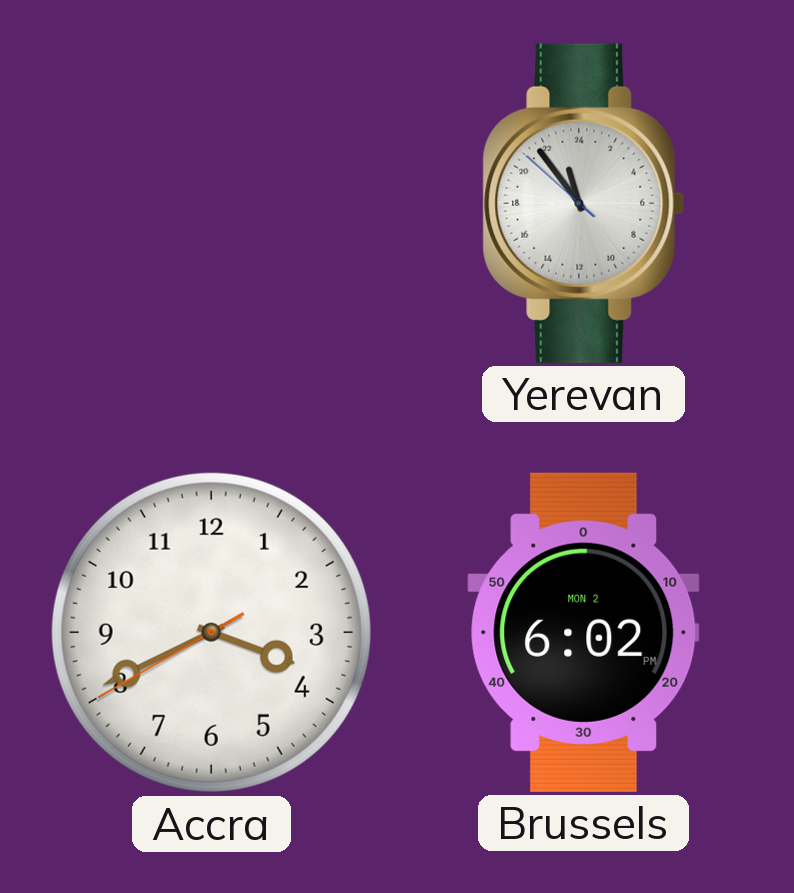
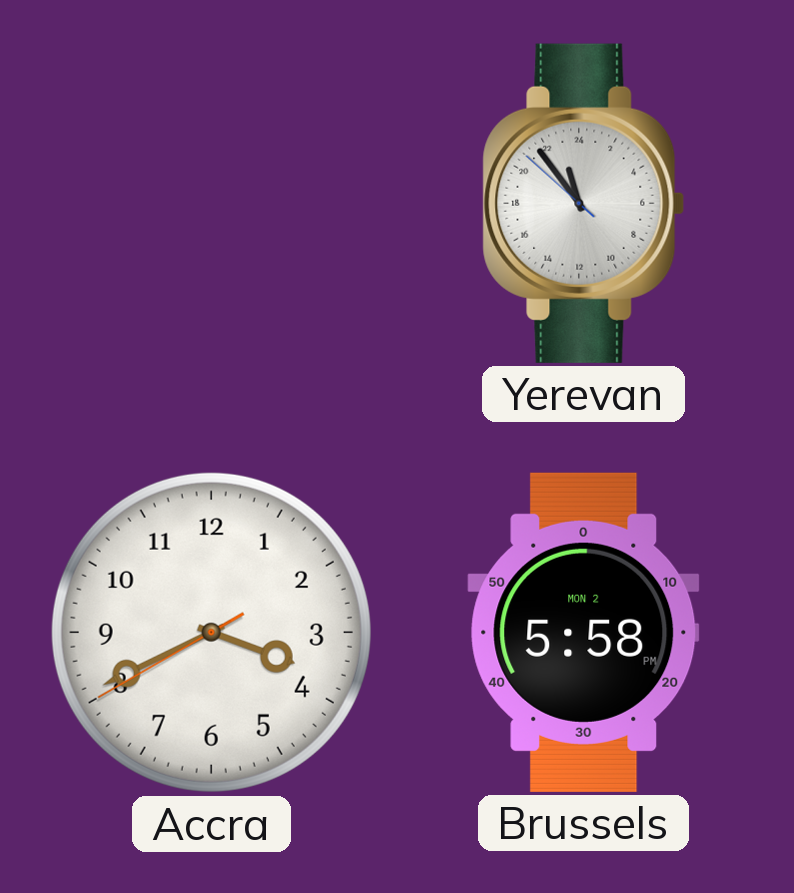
Brussels: 6:02 -> 5:58
